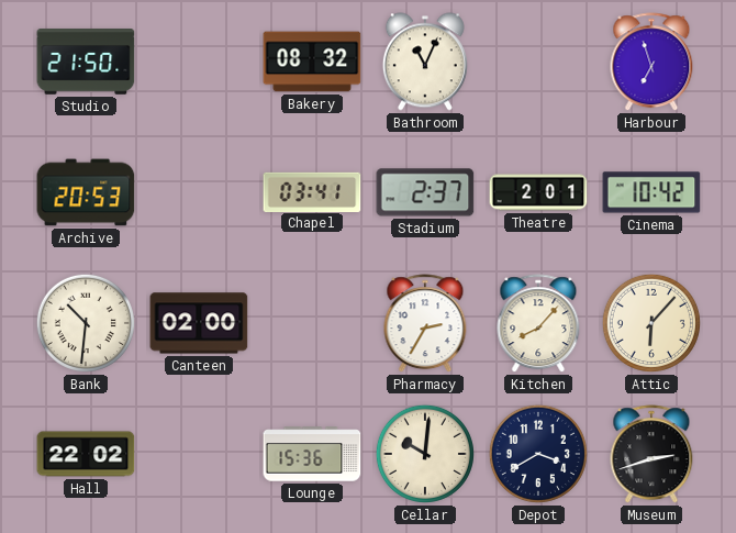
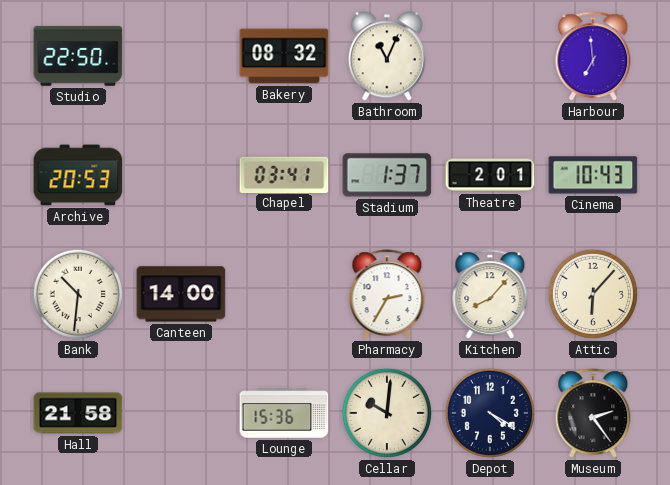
Studio: 21:50 -> 22:50
Harbour: 6:57 -> 6:59
Stadium: 2:37 -> 1:37
Cinema: 10:42 -> 10:43
Canteen: 02:00 -> 14:00
Hall: 22:02 -> 21:58
Depot: 3:40 -> 4:20
Museum: 2:42 -> 2:24
